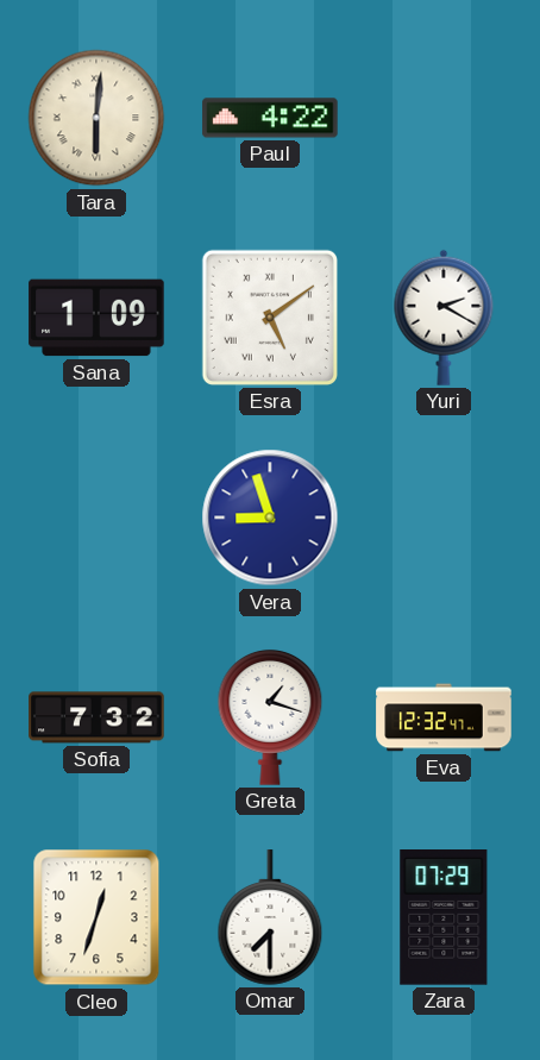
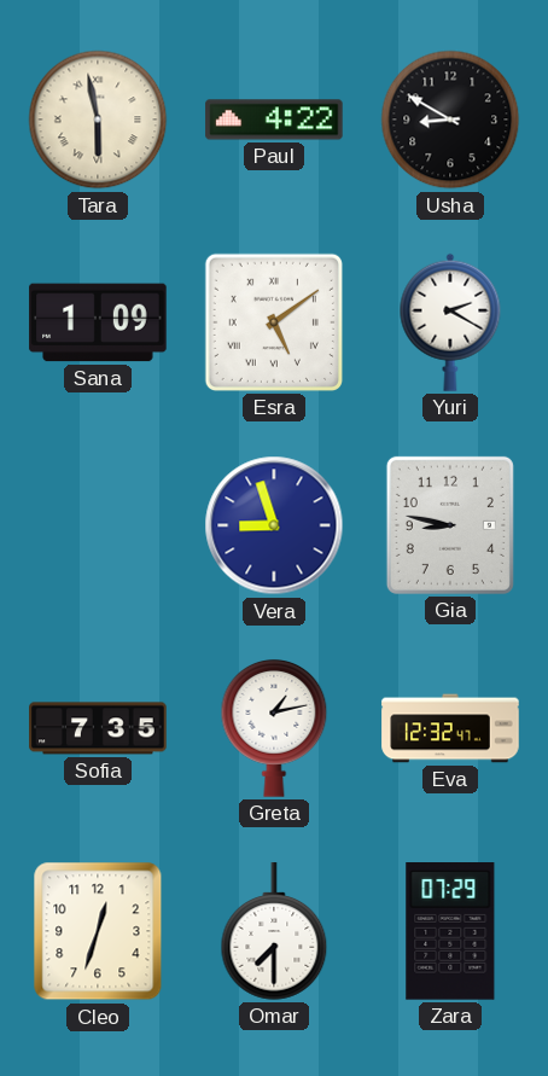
Tara: 6:01 -> 5:58
Usha: none -> 8:50
Gia: none -> 8:47
Sofia: 7:32 -> 7:35
Greta: 1:18 -> 1:13
